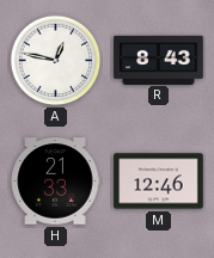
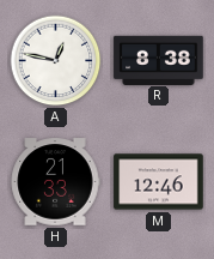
R: 8:43 -> 8:38
